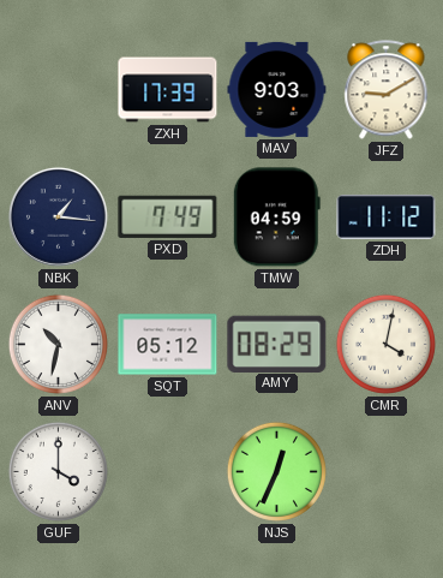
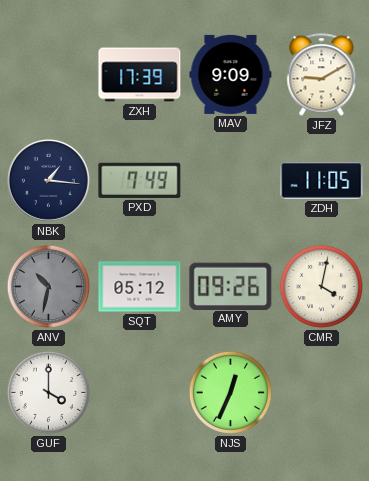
MAV: 9:03 -> 9:09
TMW: 04:59 -> none
ZDH: 11:12 -> 11:05
ANV dial: white -> grey
AMY: 08:29 -> 09:26
